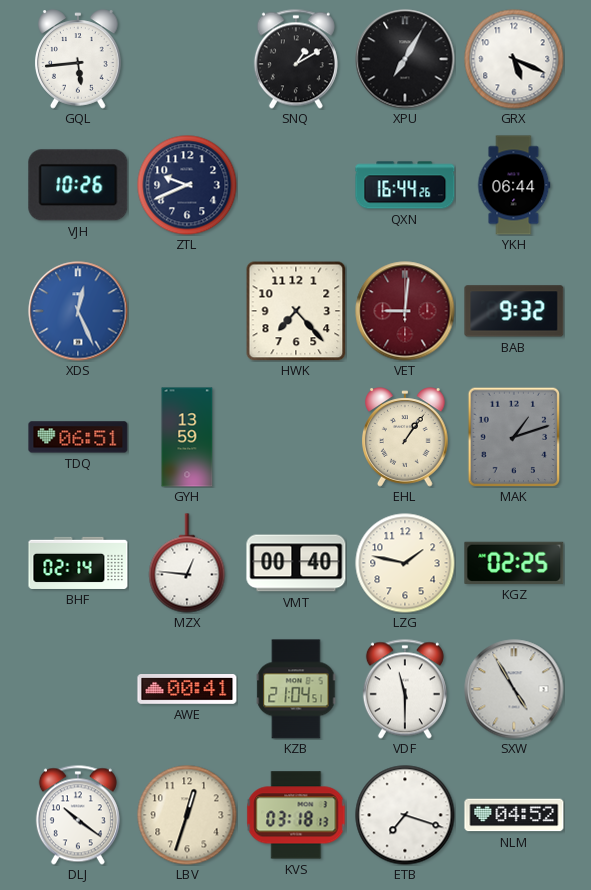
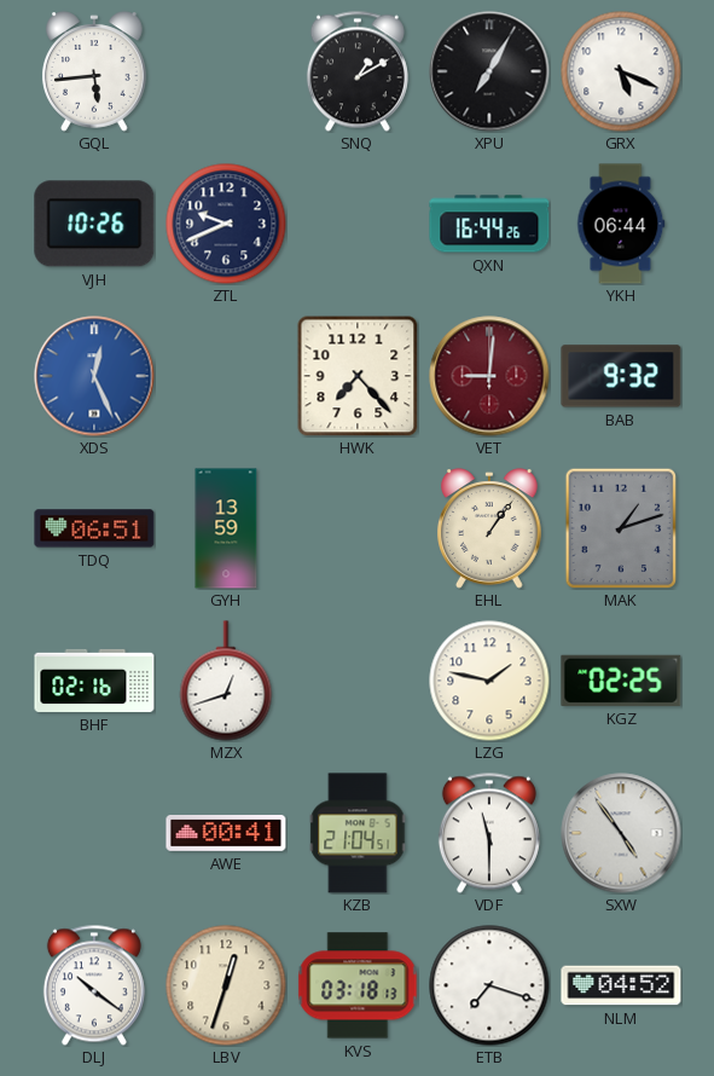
BHF: 02:14 -> 02:16
MZX: 12:46 -> 12:42
VMT: 00:40 -> none
SXW: 4:55 -> 4:54
